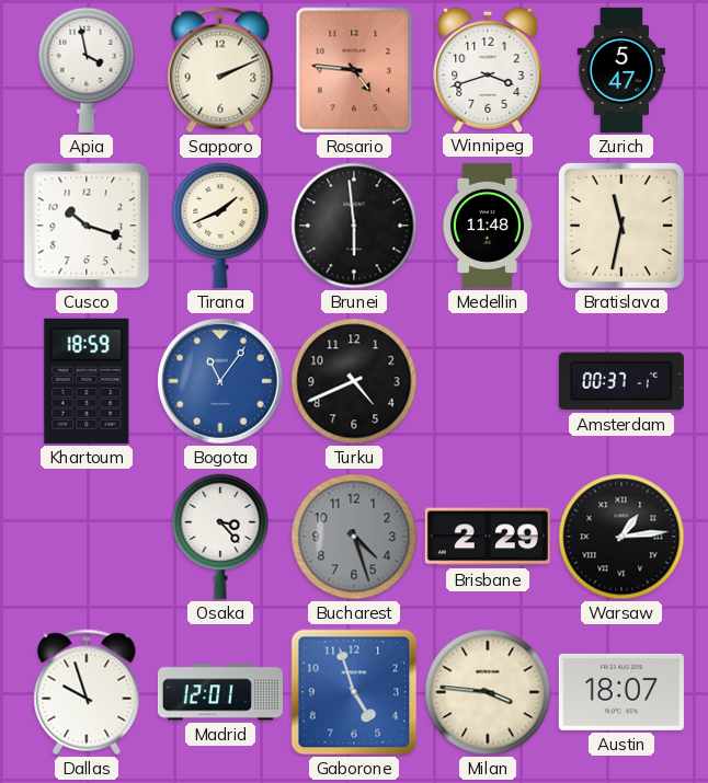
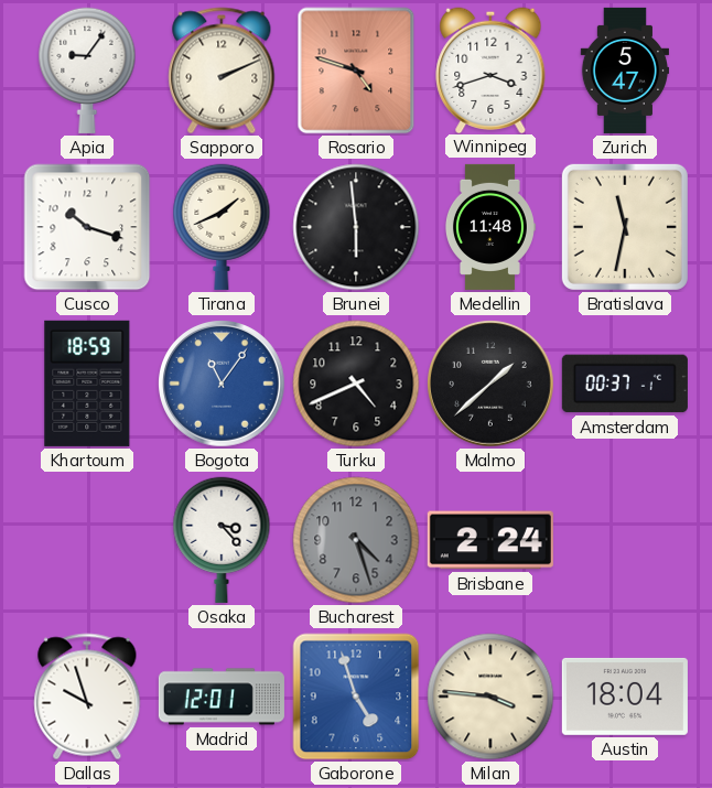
Apia: 3:58 -> 9:06
Rosario: 4:46 -> 4:48
Malmo: none -> 1:38
Brisbane: 2:29 -> 2:24
Warsaw: 1:14 -> none
Austin: 18:07 -> 18:04
